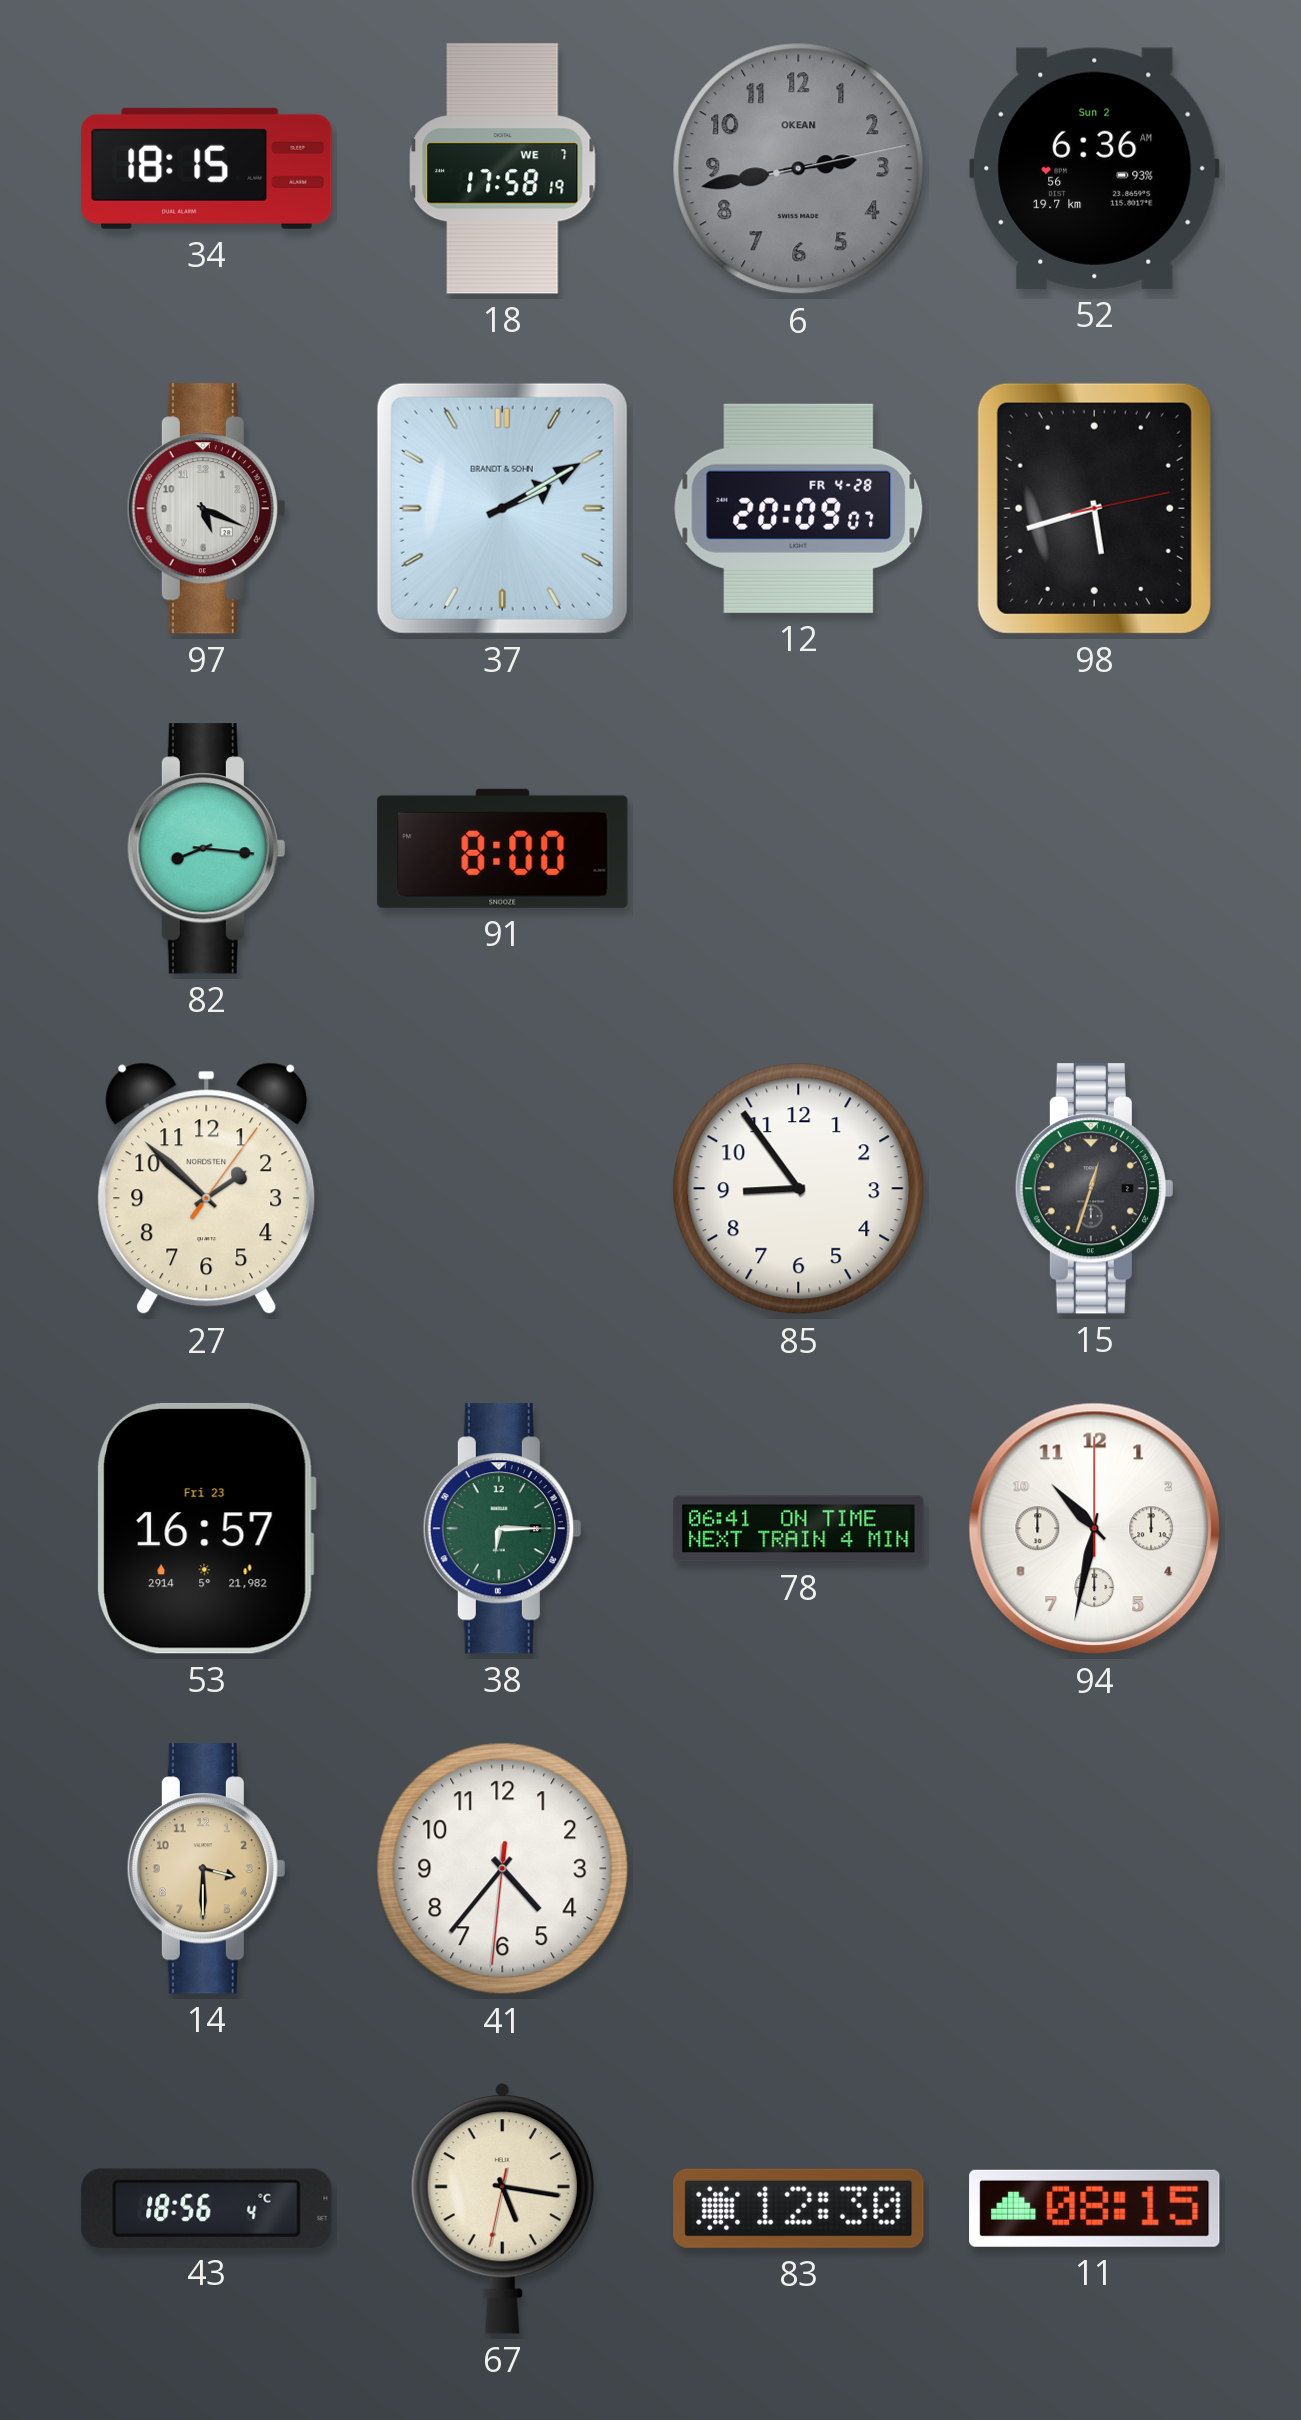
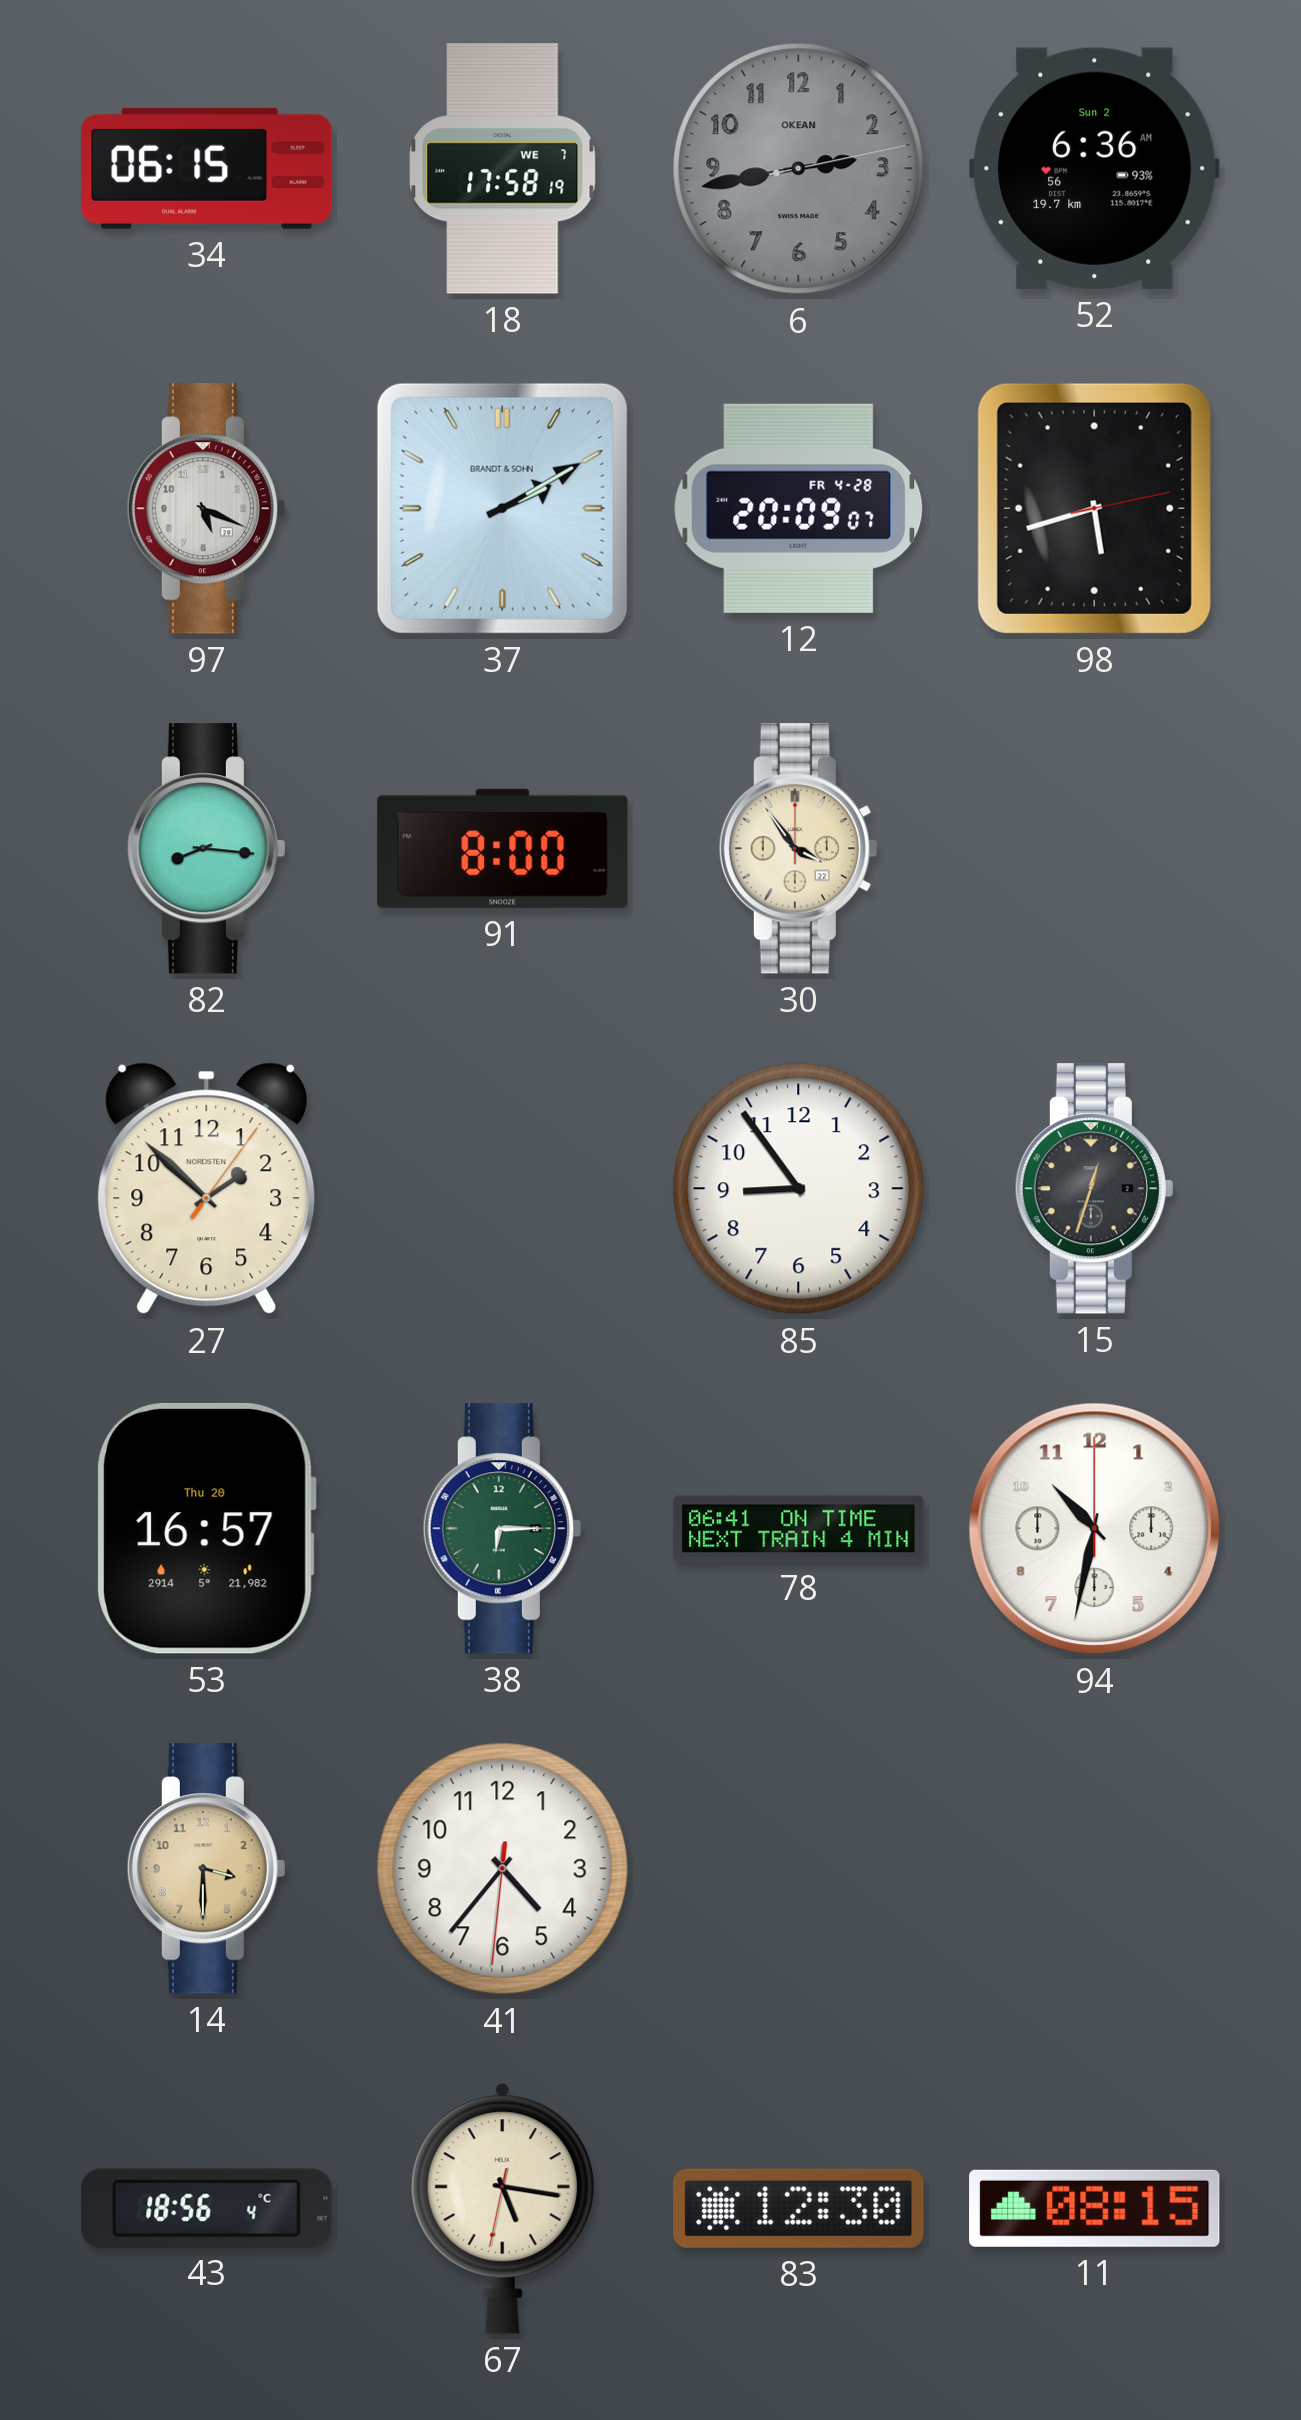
34: 18:15 -> 06:15
30: none -> 3:54
53 date: Fri 23 -> Thu 20
